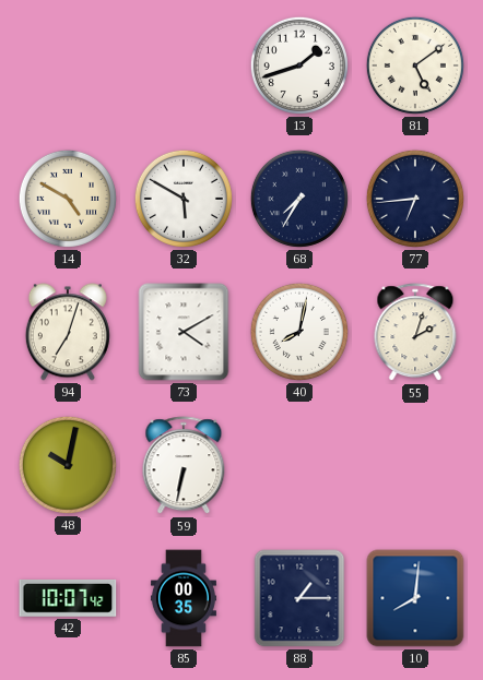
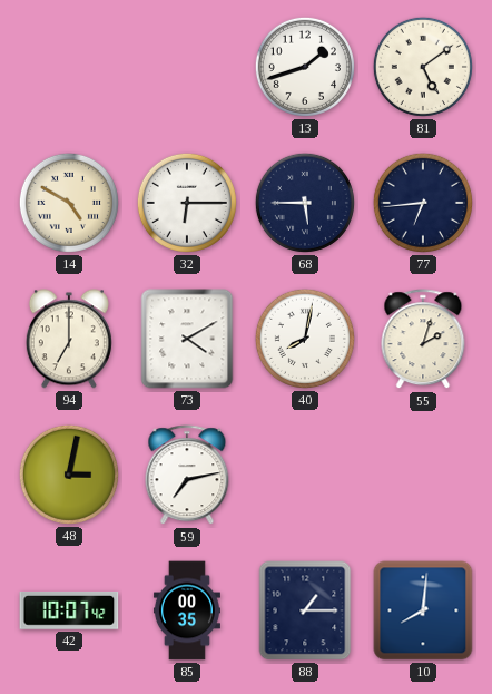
32: 5:50 -> 6:15
68: 7:35 -> 5:45
94: 7:03 -> 7:00
48: 10:02 -> 3:02
59: 6:32 -> 7:13
